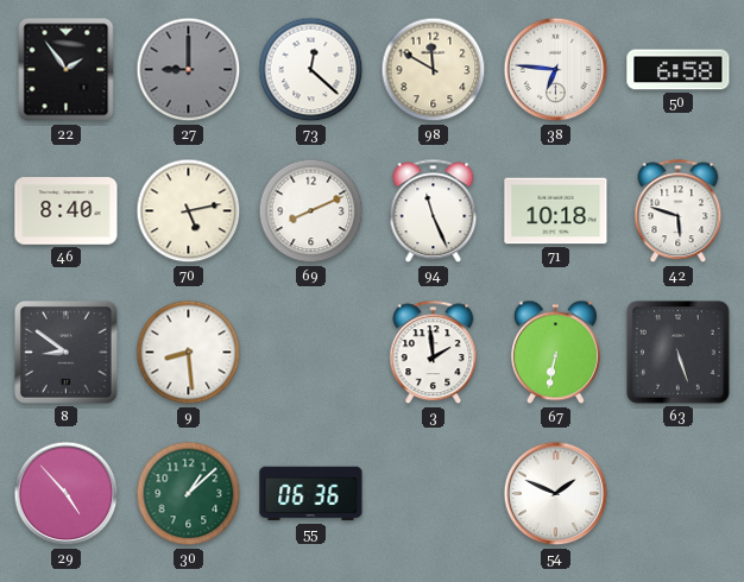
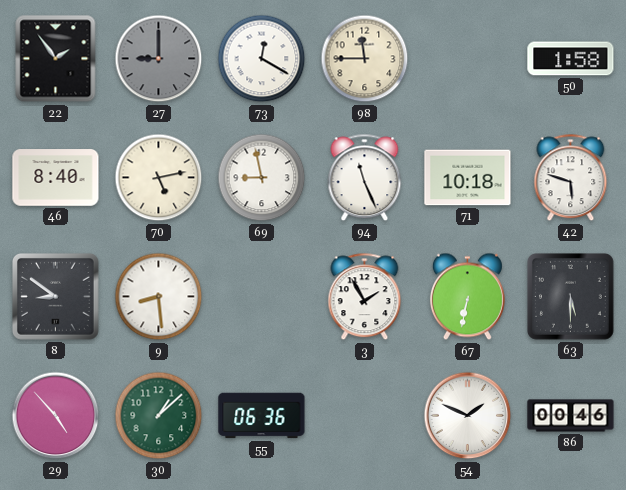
73: 12:22 -> 12:20
98: 11:50 -> 11:45
38: 6:46 -> none
50: 6:58 -> 1:58
69: 8:11 -> 8:58
3: 1:59 -> 1:55
63: 5:27 -> 5:30
86: none -> 00:46
